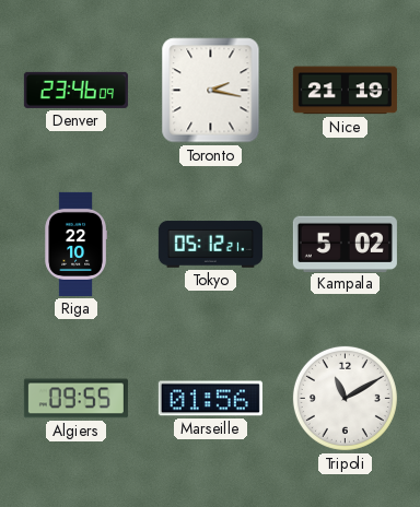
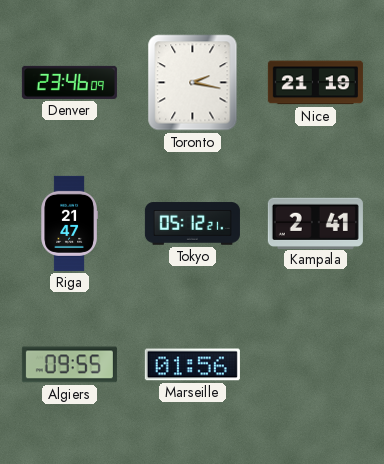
Riga: 22:10 -> 21:47
Kampala: 5:02 -> 2:41
Tripoli: 11:10 -> none
